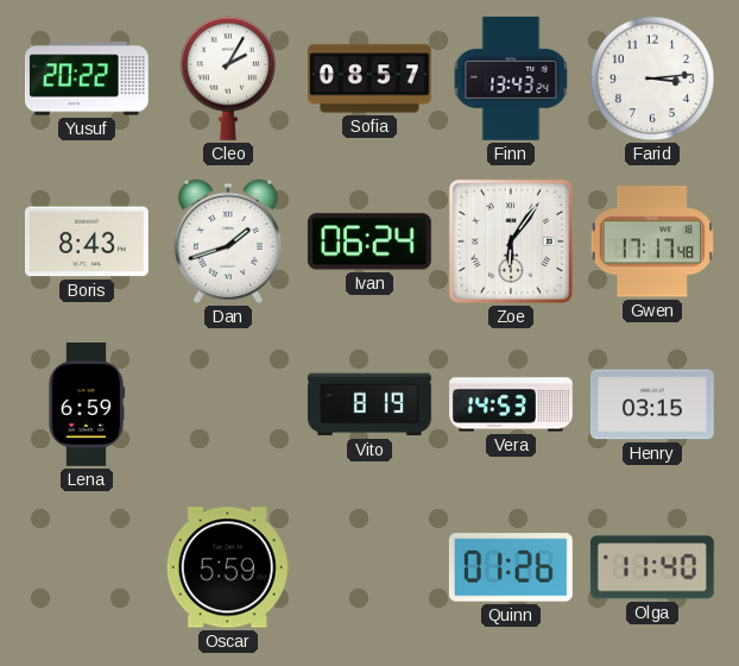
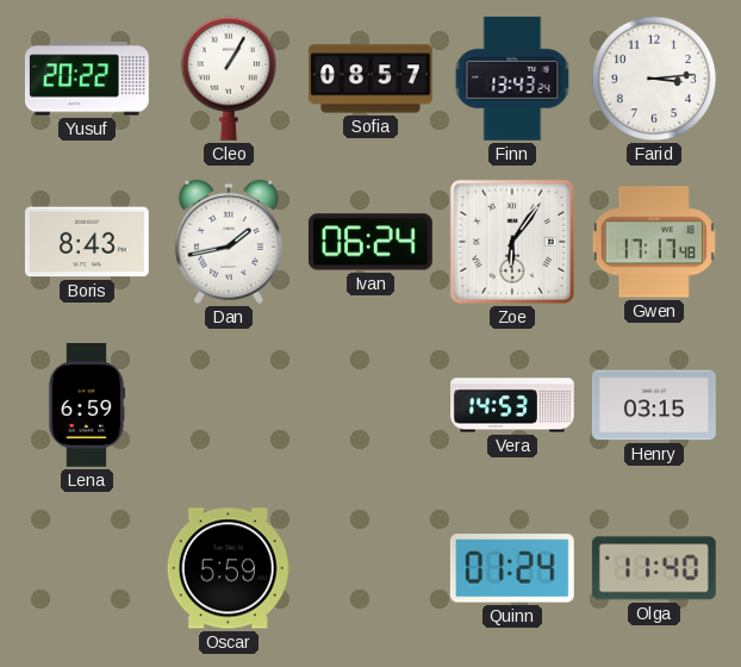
Cleo: 2:05 -> 1:05
Dan: 1:42 -> 1:43
Vito: 8:19 -> none
Quinn: 01:26 -> 01:24
